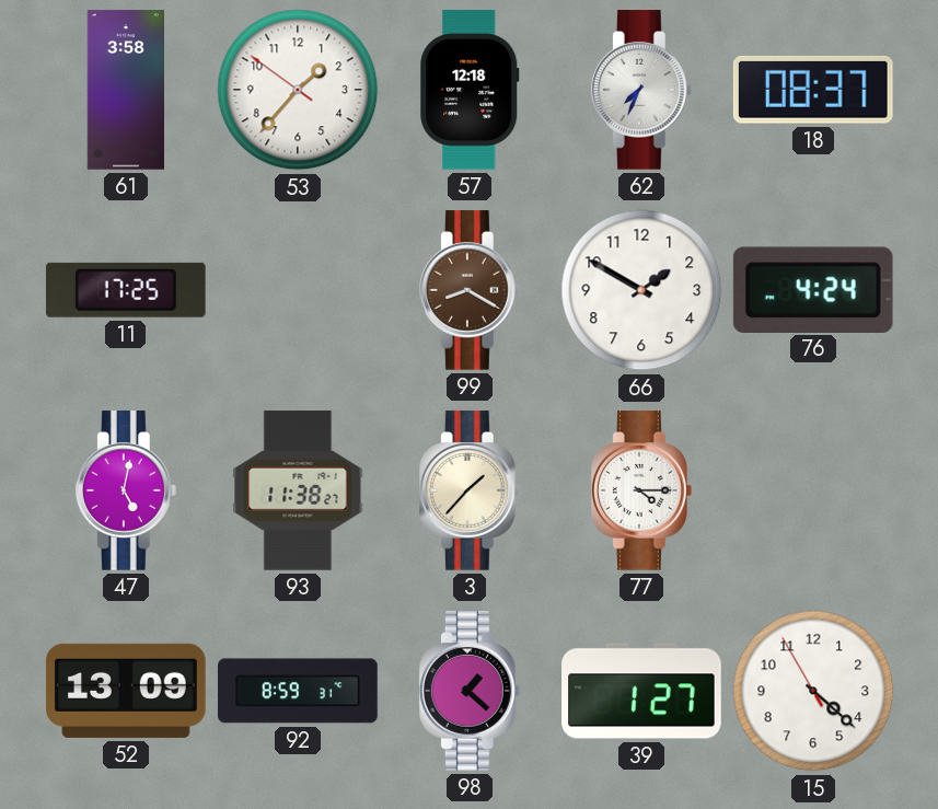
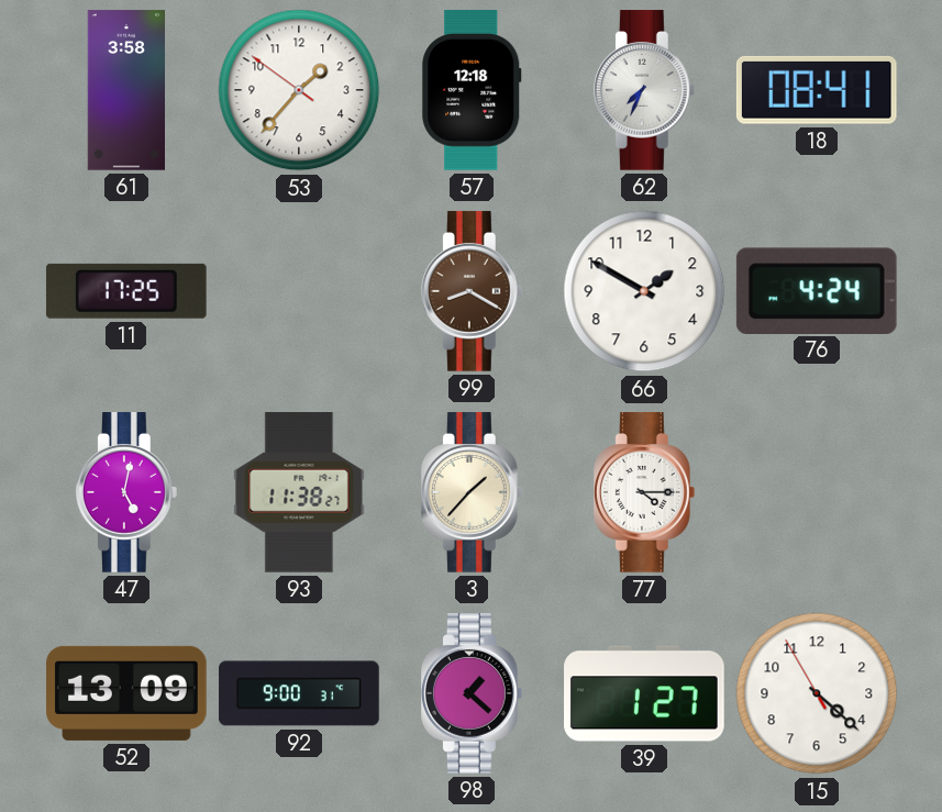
18: 08:37 -> 08:41
92: 8:59 -> 9:00
